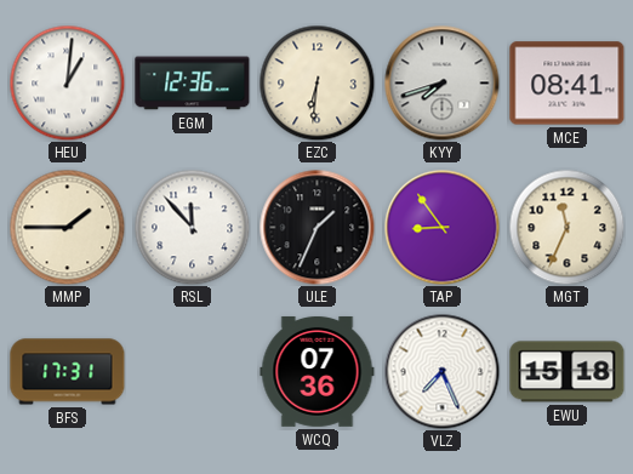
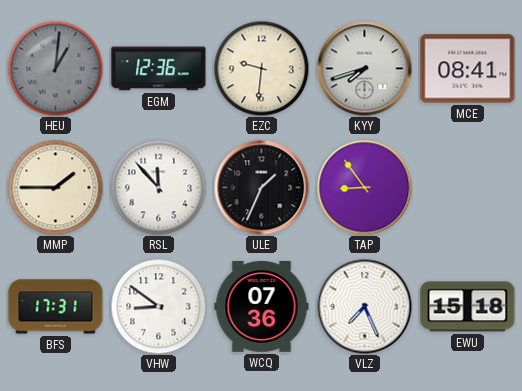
HEU dial: white -> grey
EZC: 6:31 -> 9:31
MGT: 11:34 -> none
VHW: none -> 8:51
